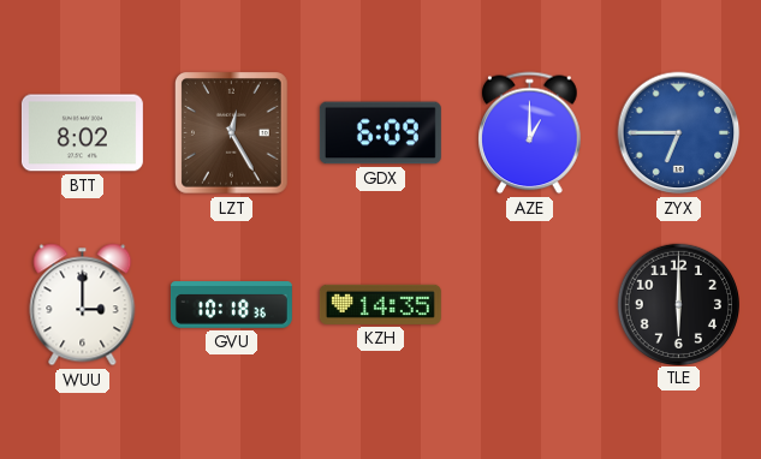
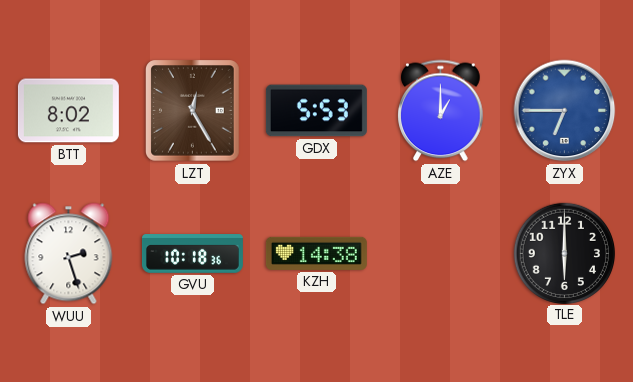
GDX: 6:09 -> 5:53
WUU: 3:00 -> 2:27
KZH: 14:35 -> 14:38
